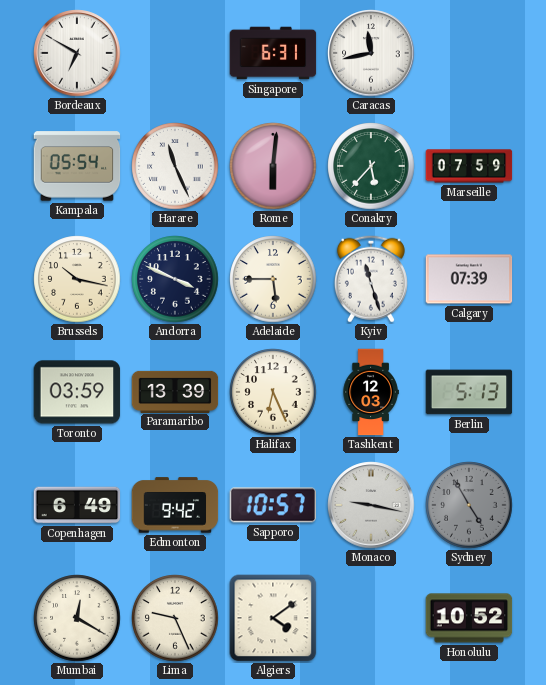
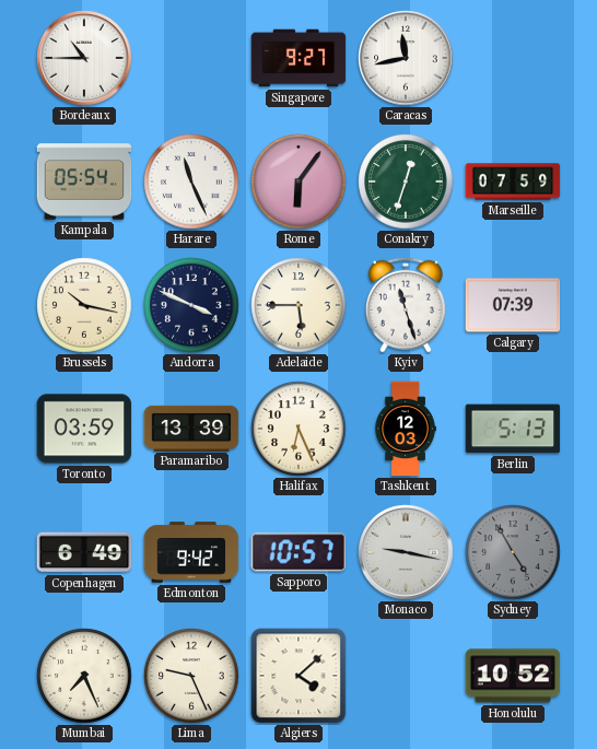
Bordeaux: 6:50 -> 10:45
Singapore: 6:31 -> 9:27
Rome: 6:01 -> 6:06
Conakry: 5:37 -> 12:33
Mumbai: 12:20 -> 7:26
Algiers: 4:09 -> 4:08
